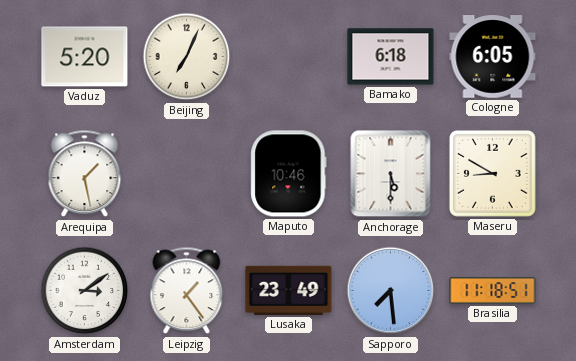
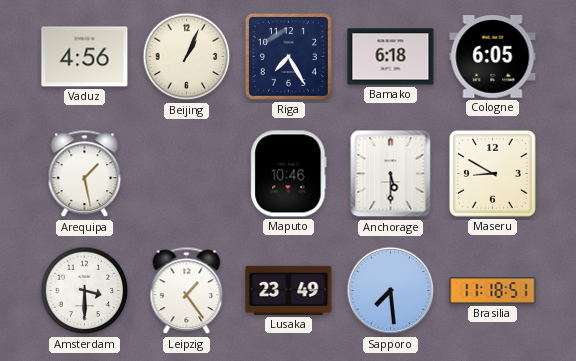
Vaduz: 5:20 -> 4:56
Beijing: 7:04 -> 1:04
Riga: none -> 7:25
Amsterdam: 3:09 -> 3:30
